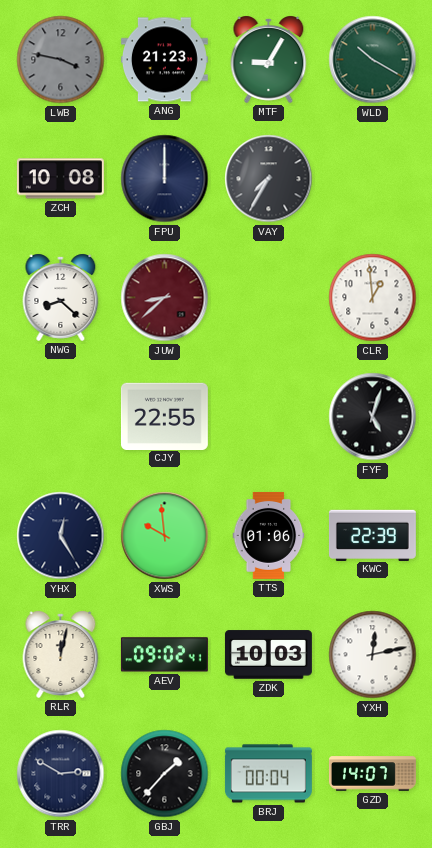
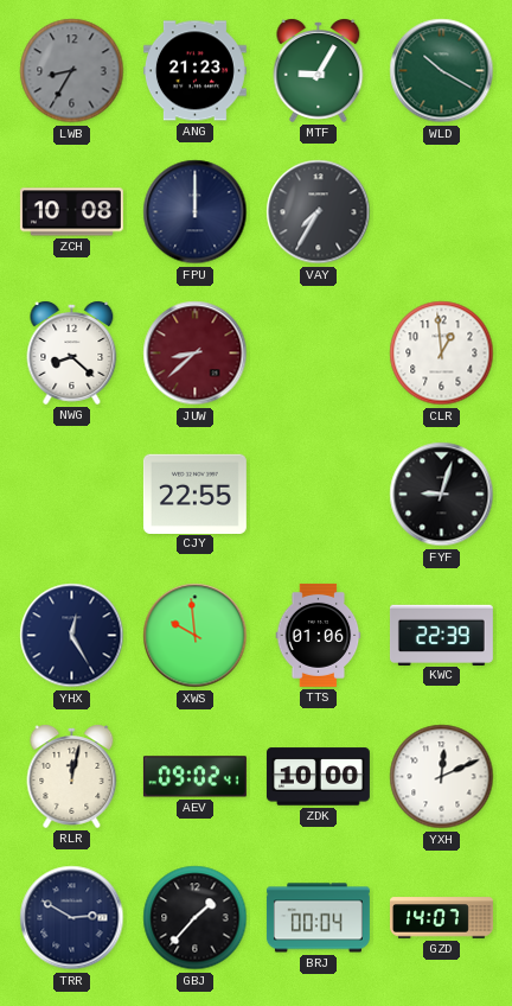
LWB: 3:47 -> 8:35
FYF: 5:03 -> 9:03
ZDK: 10:03 -> 10:00
YXH: 12:13 -> 12:11
